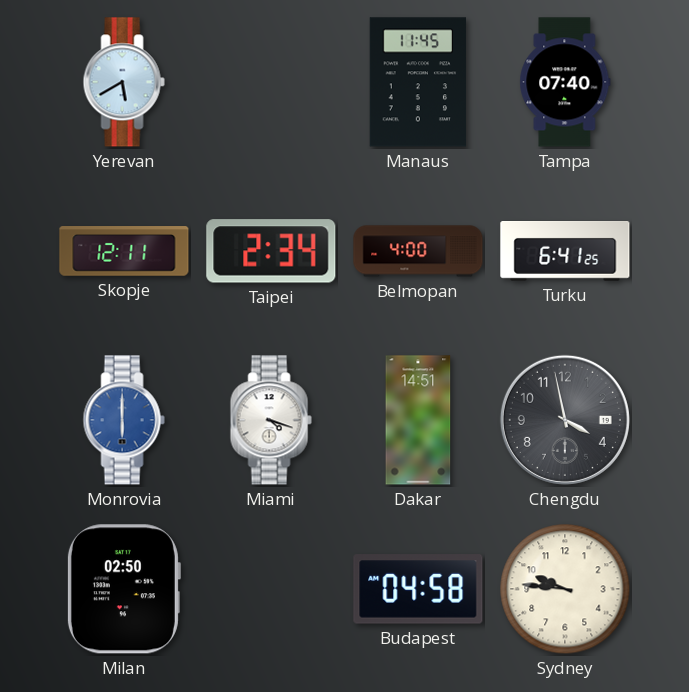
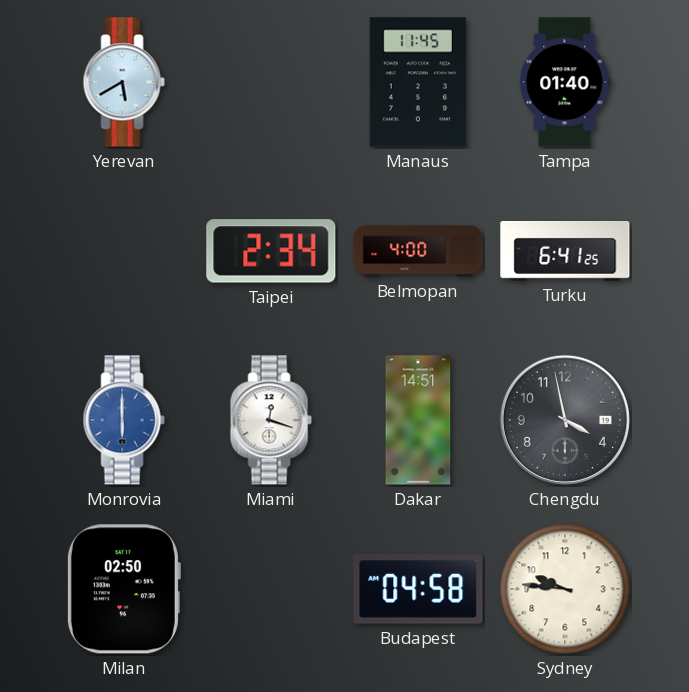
Tampa: 07:40 -> 01:40
Skopje: 12:11 -> none
Miami: 4:18 -> 12:18
